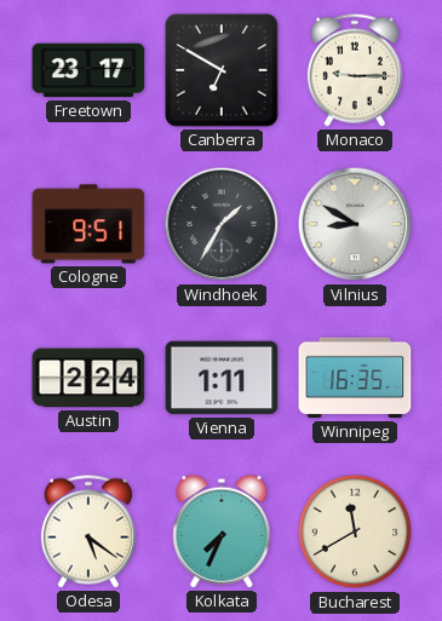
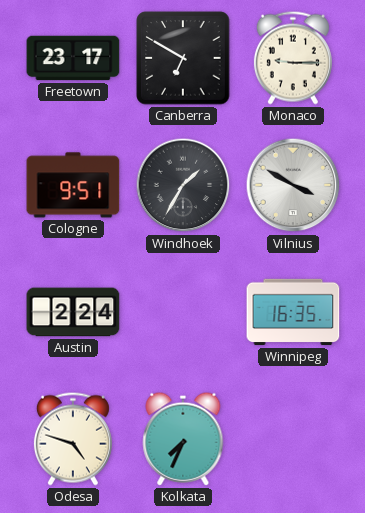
Vilnius: 8:50 -> 3:50
Vienna: 1:11 -> none
Odesa: 5:21 -> 4:48
Bucharest: 11:40 -> none
